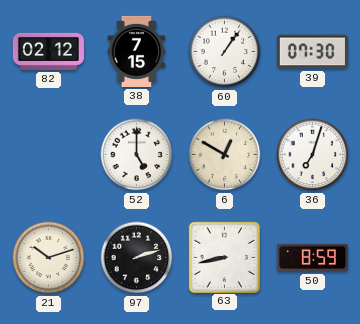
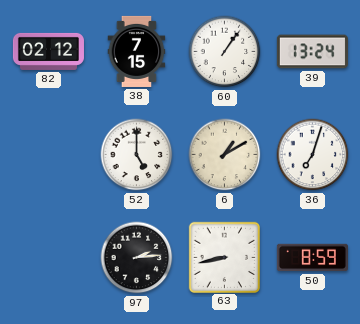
39: 07:30 -> 13:24
6: 12:50 -> 1:10
21: 10:12 -> none
97: 2:12 -> 2:14
